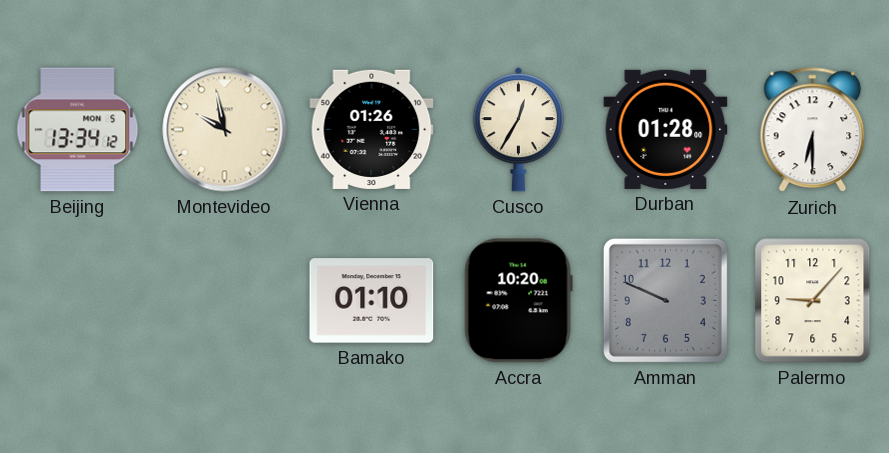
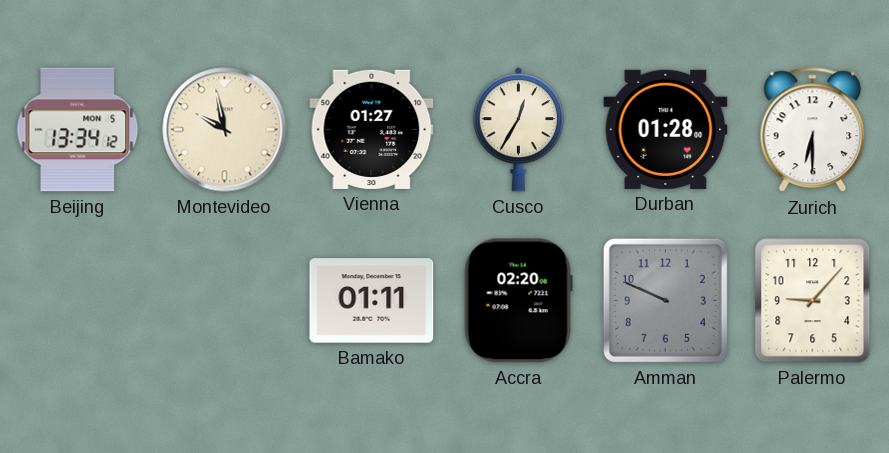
Vienna: 01:26 -> 01:27
Bamako: 01:10 -> 01:11
Accra: 10:20 -> 02:20
